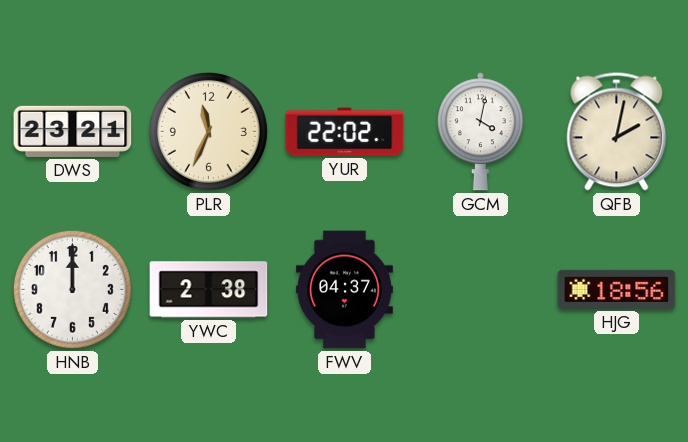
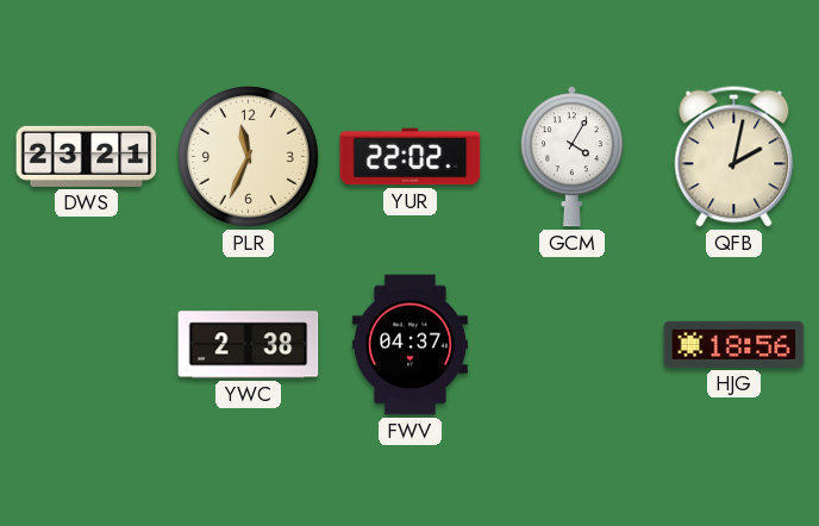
GCM: 4:02 -> 4:05
HNB: 12:00 -> none
